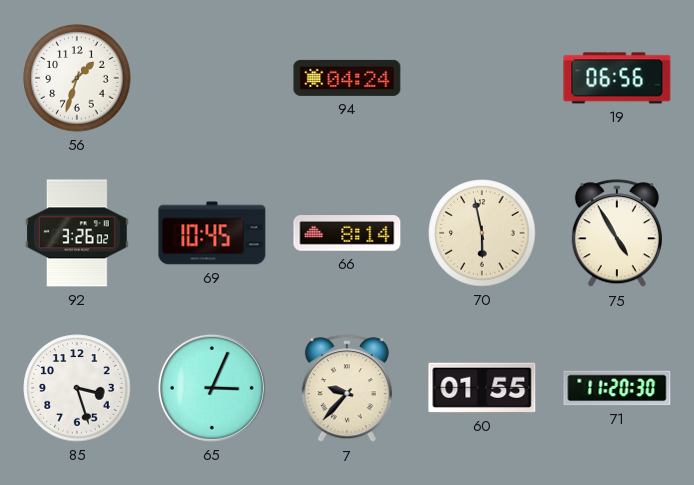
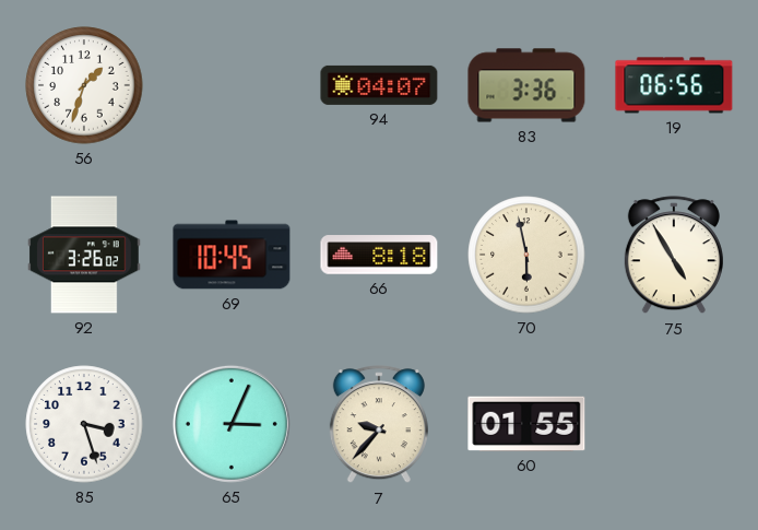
94: 04:24 -> 04:07
83: none -> 3:36
66: 8:14 -> 8:18
71: 11:20 -> none
